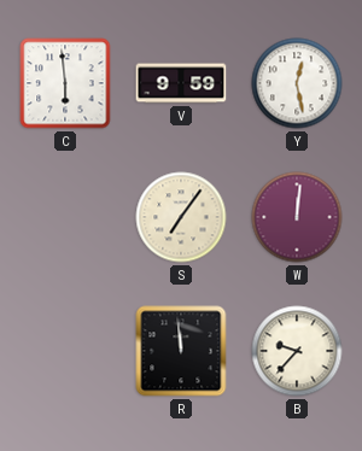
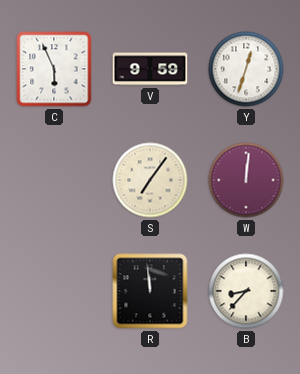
C: 5:59 -> 5:56
Y: 12:28 -> 12:33
B: 9:37 -> 8:37
